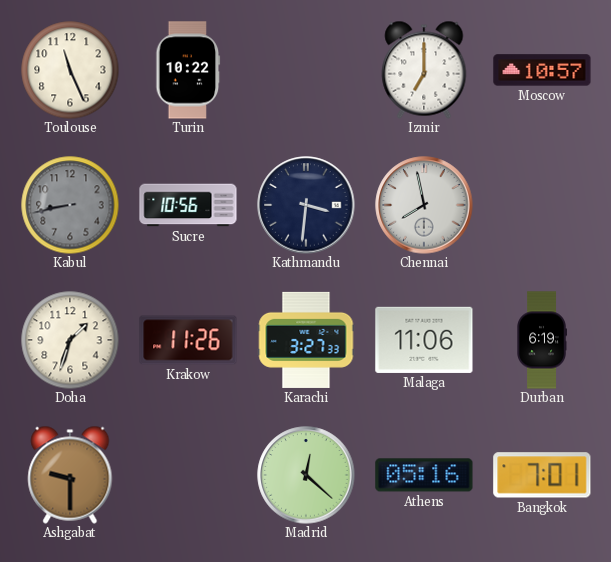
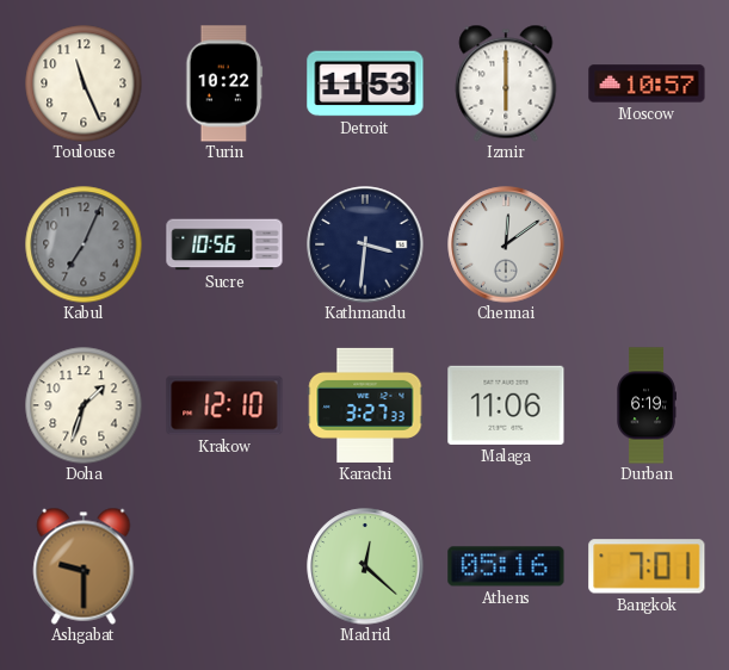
Detroit: none -> 11:53
Izmir: 7:00 -> 6:00
Kabul: 8:43 -> 7:04
Chennai: 7:58 -> 12:09
Krakow: 11:26 -> 12:10
